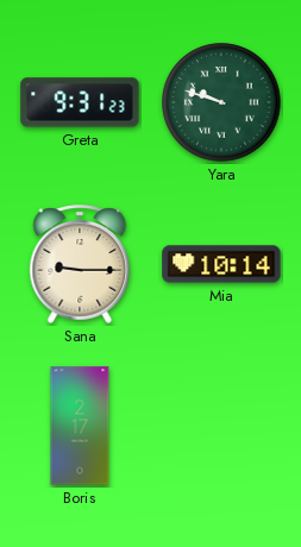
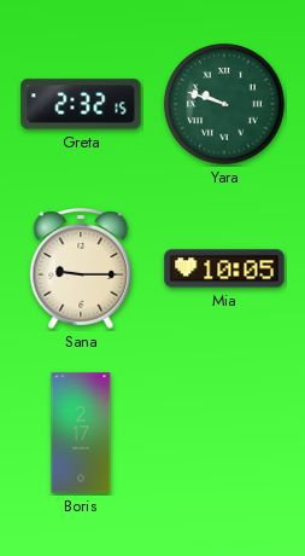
Greta: 9:31 -> 2:32
Mia: 10:14 -> 10:05
